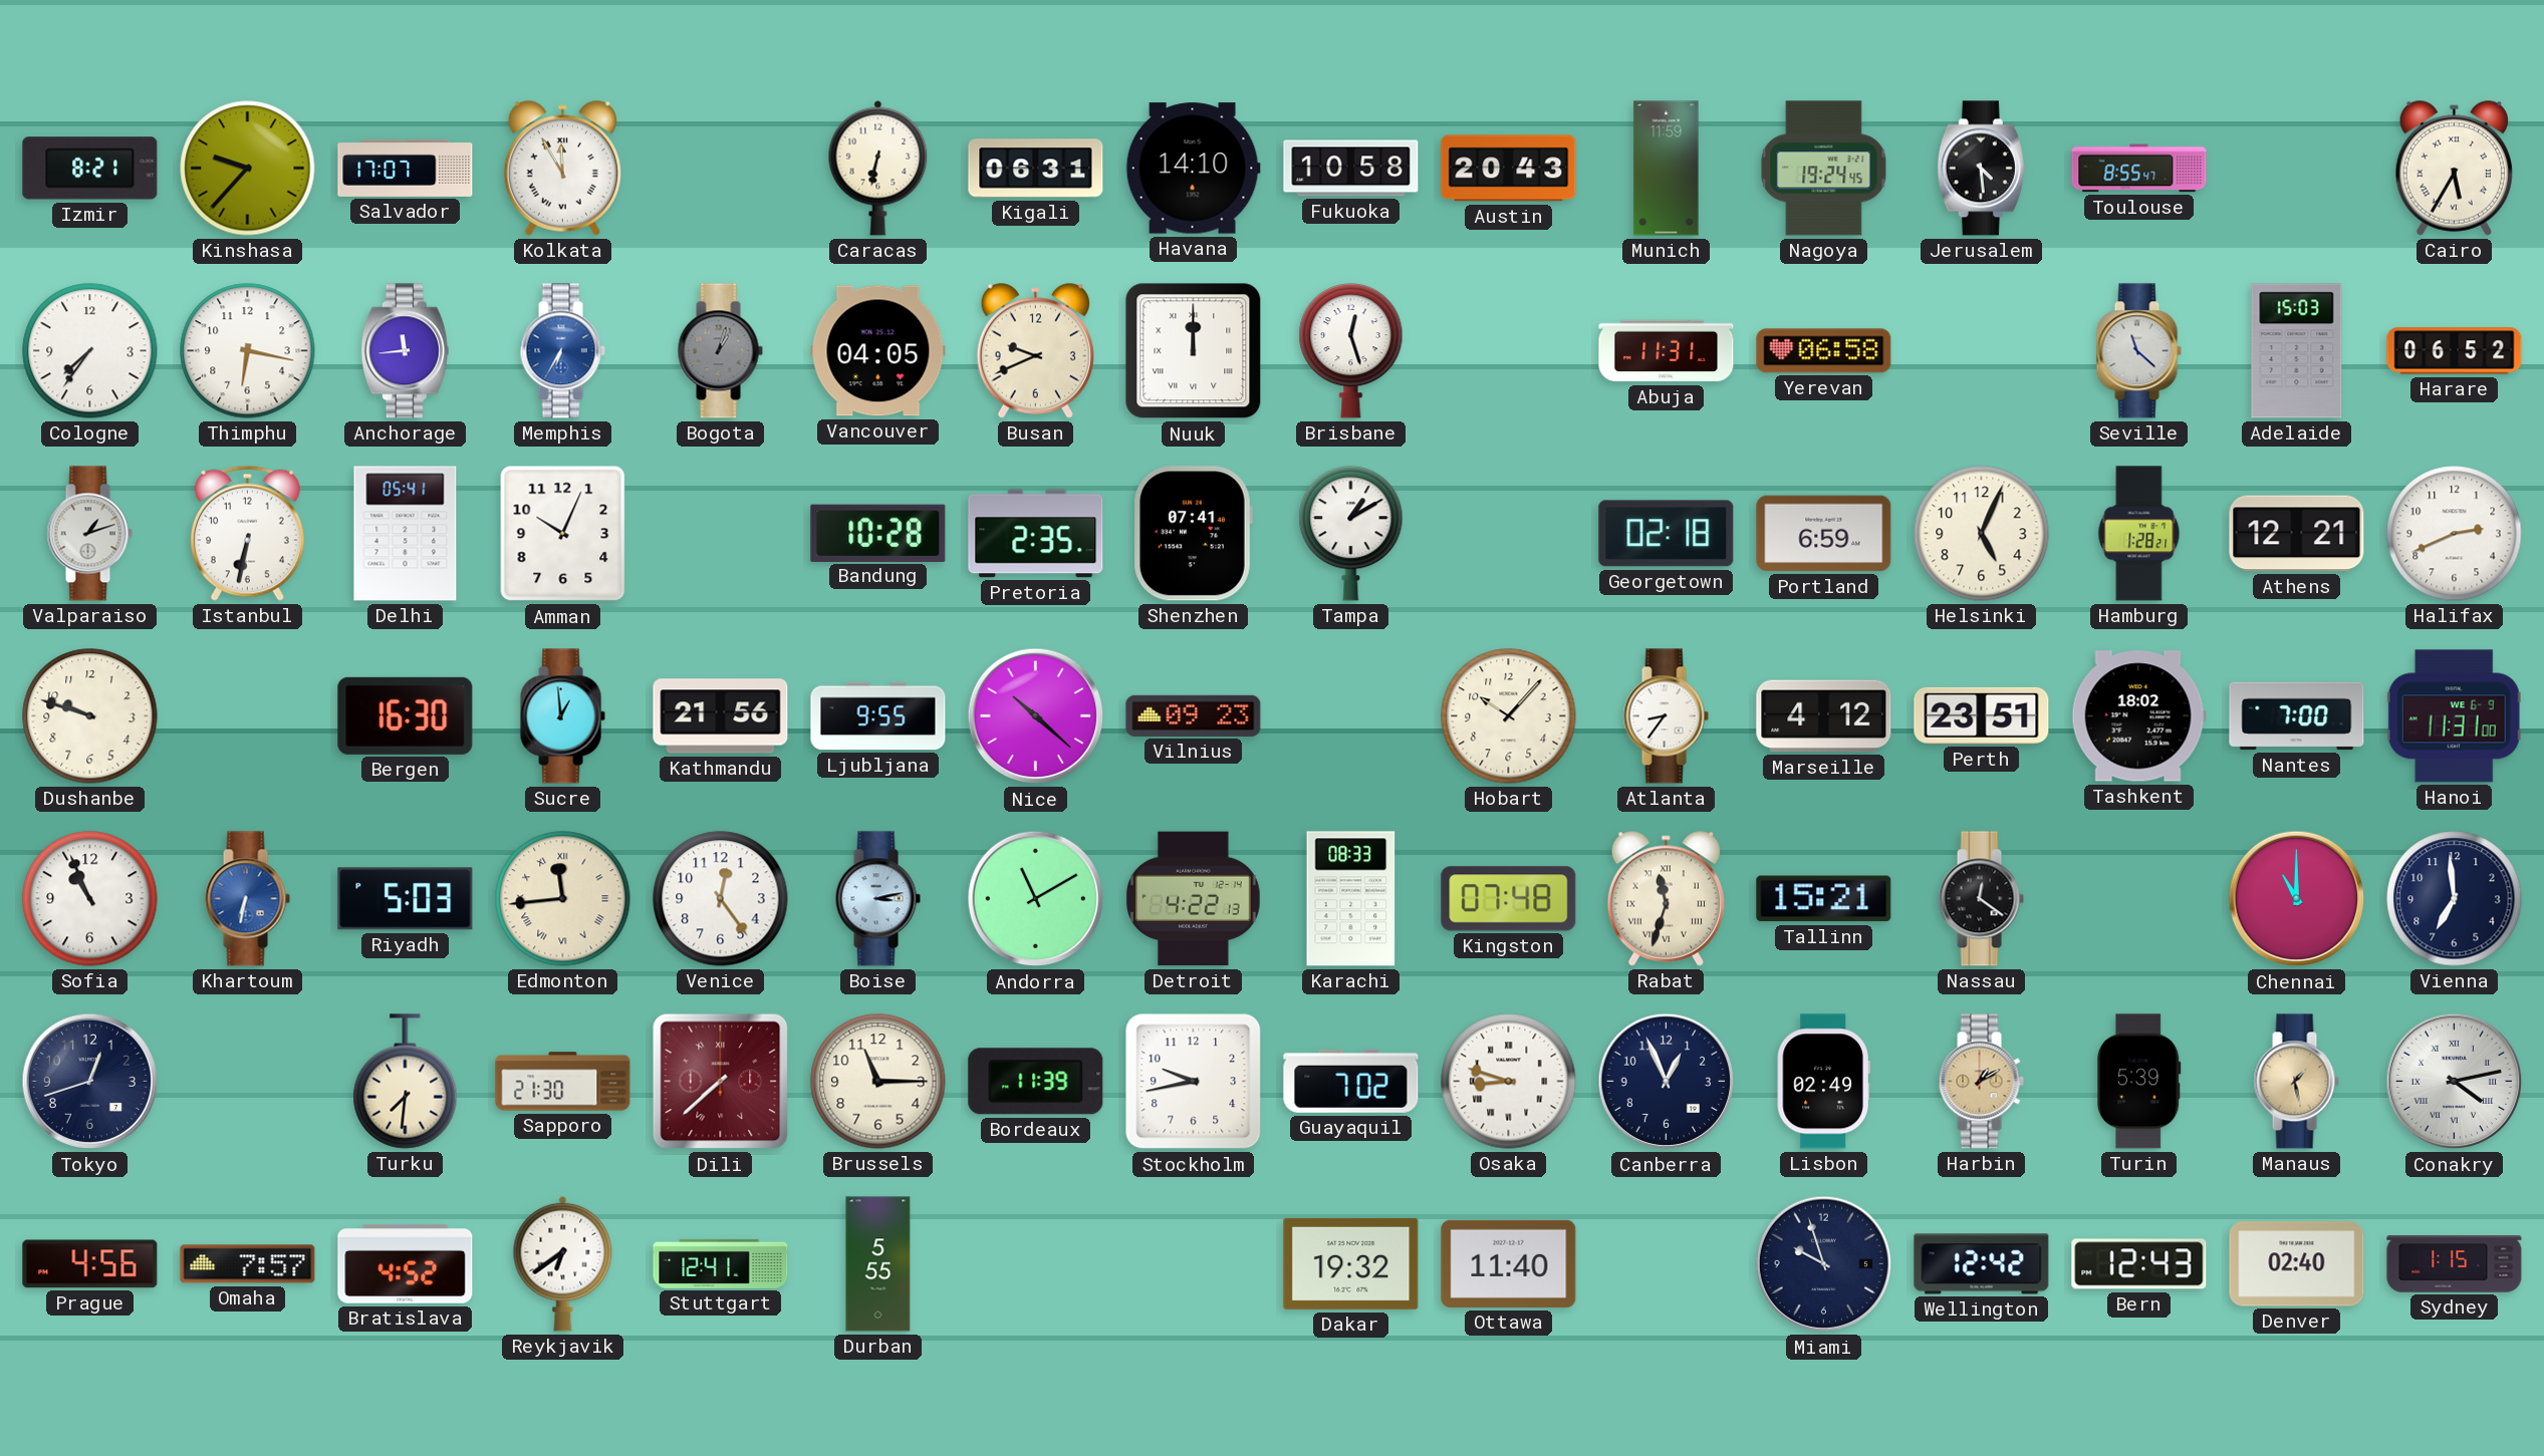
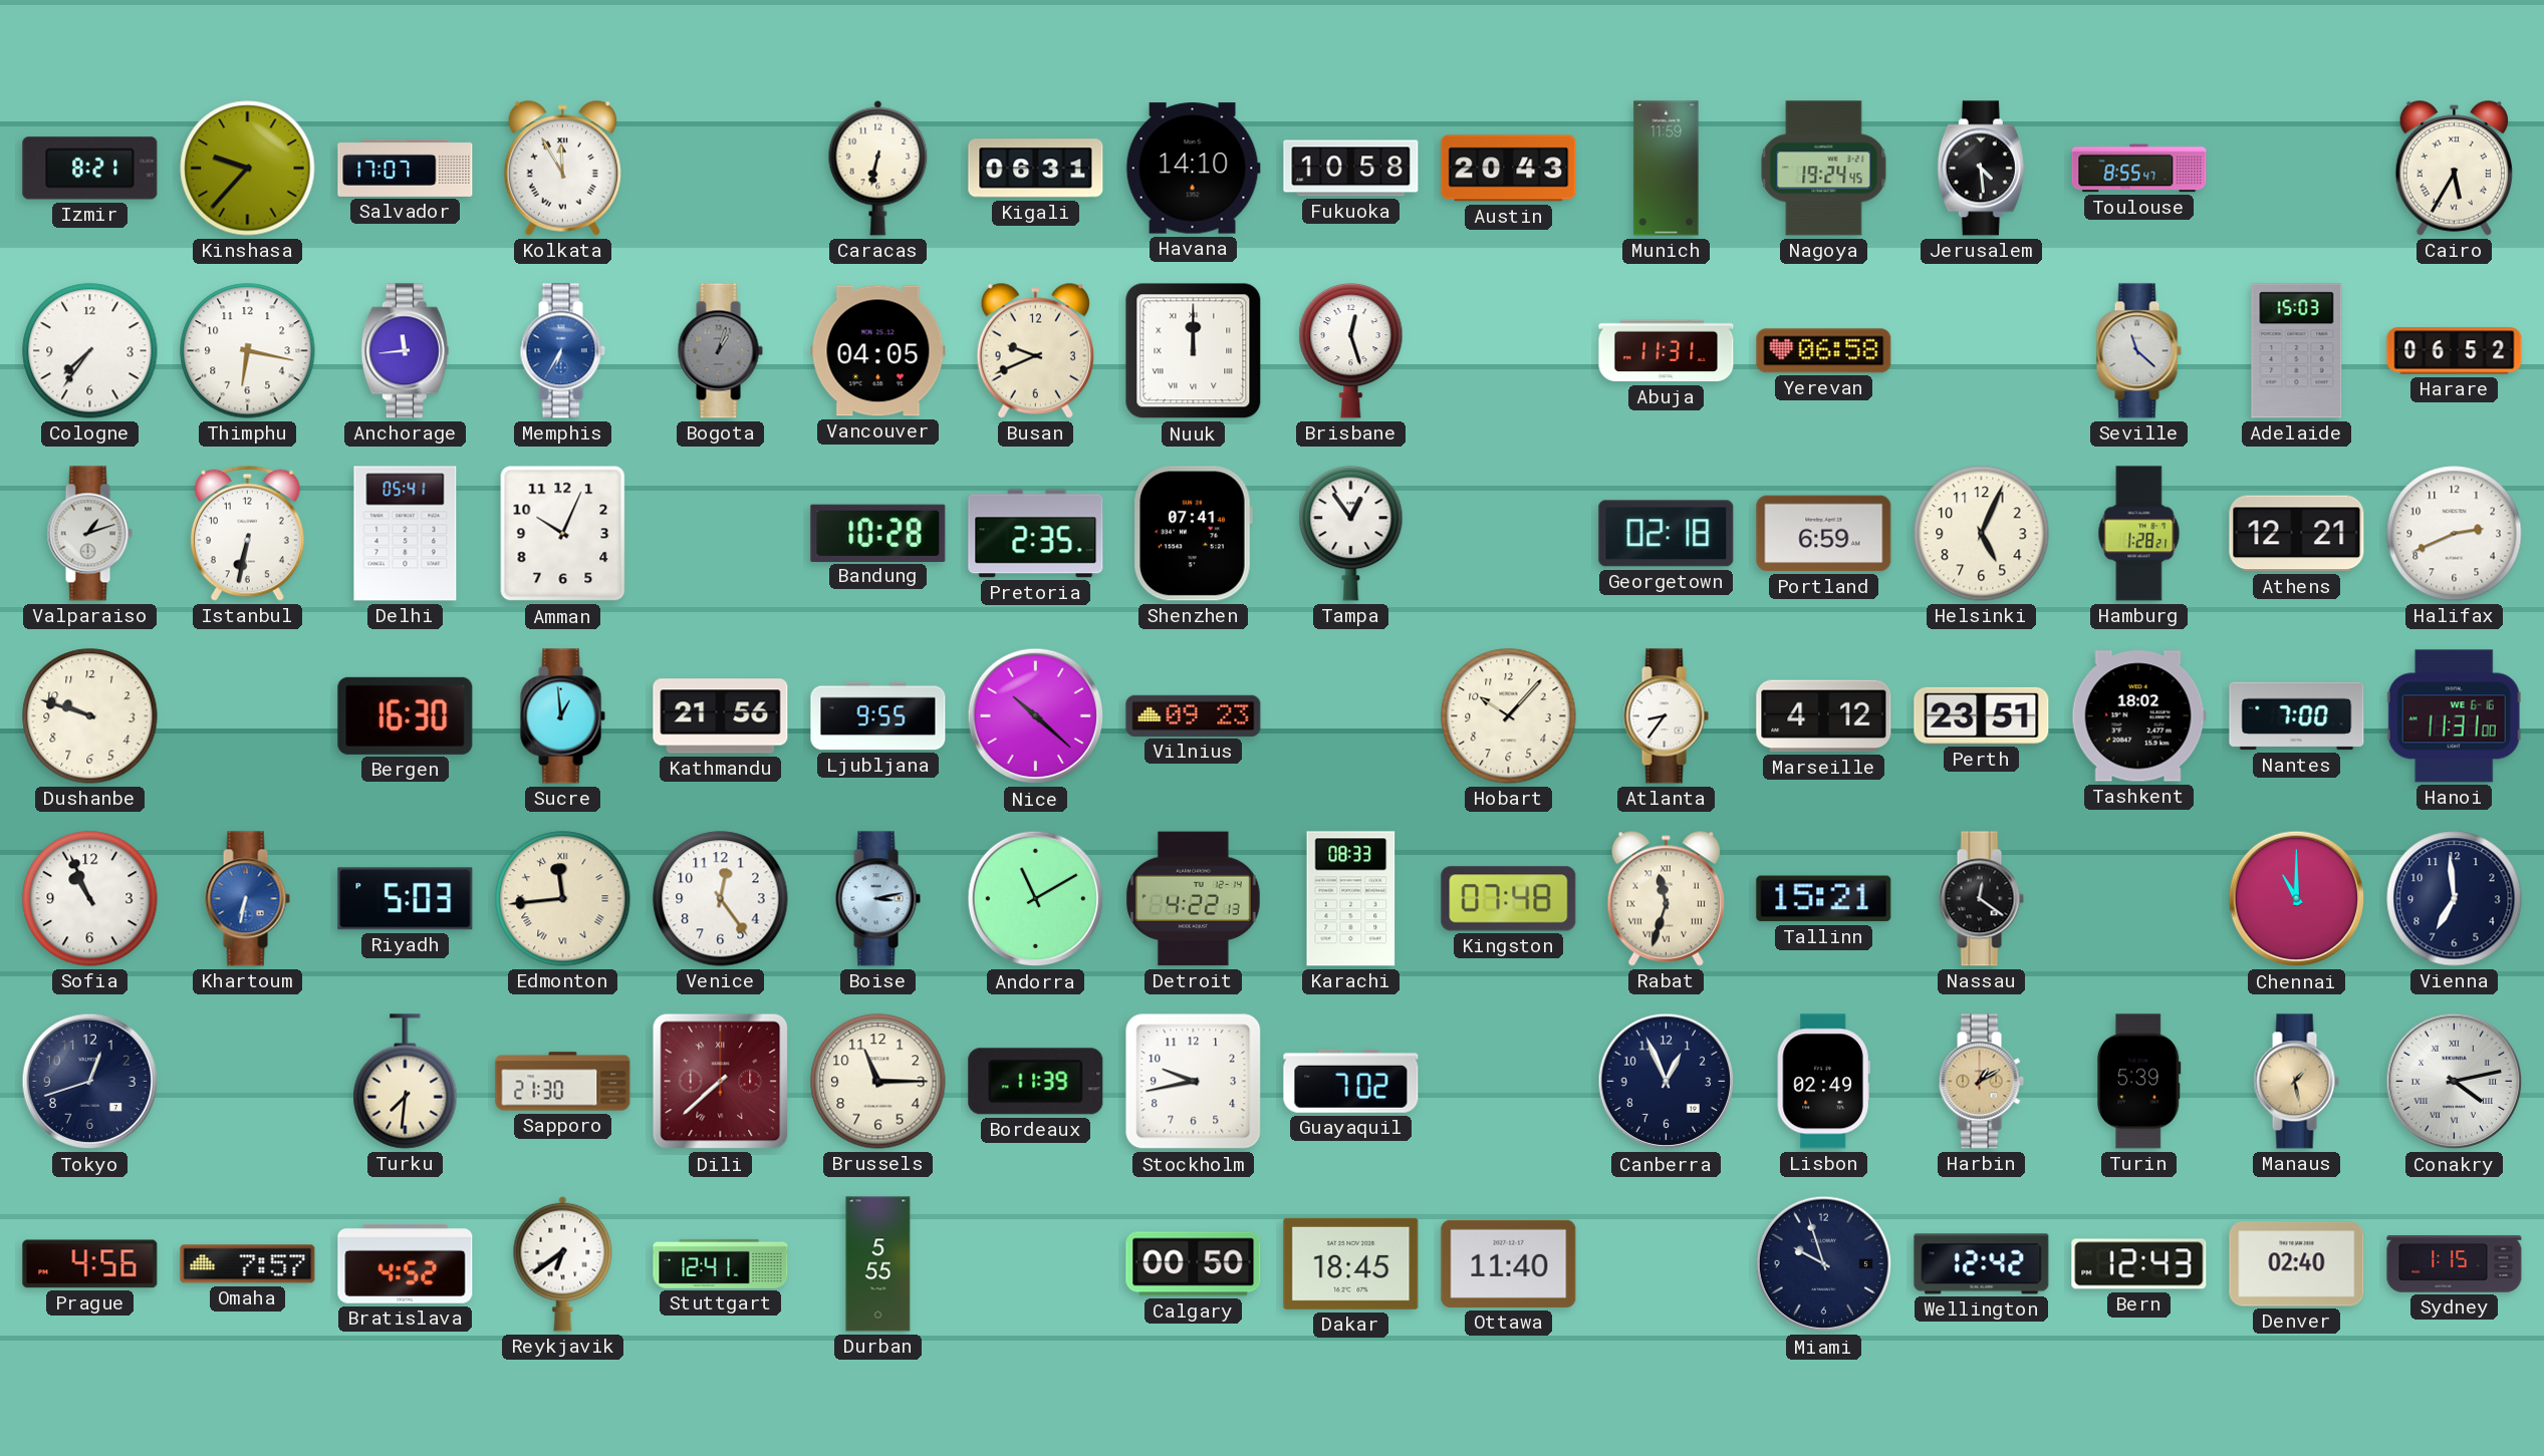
Tampa: 1:10 -> 12:54
Hanoi date: WE 6-9 -> WE 6-16
Osaka: 8:48 -> none
Calgary: none -> 00:50
Dakar: 19:32 -> 18:45
